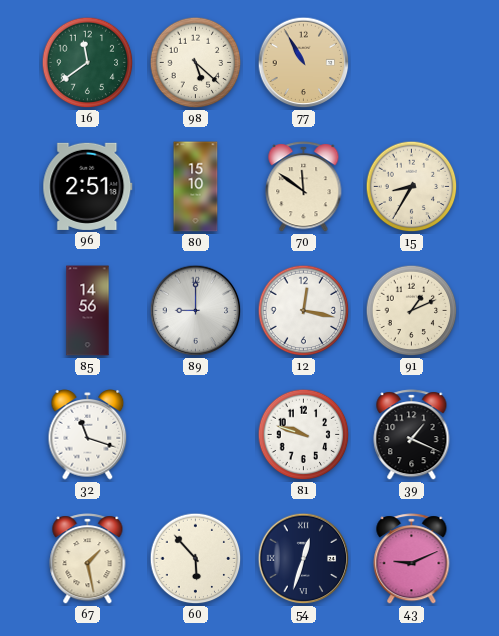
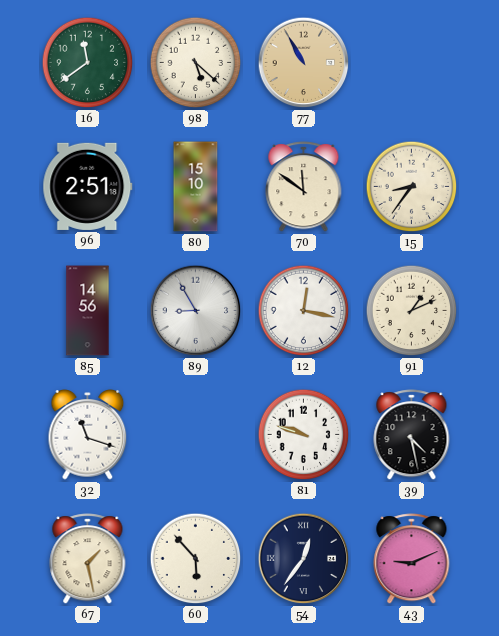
15: 8:35 -> 8:36
89: 9:00 -> 8:55
39: 1:19 -> 4:28
54: 12:33 -> 12:36
